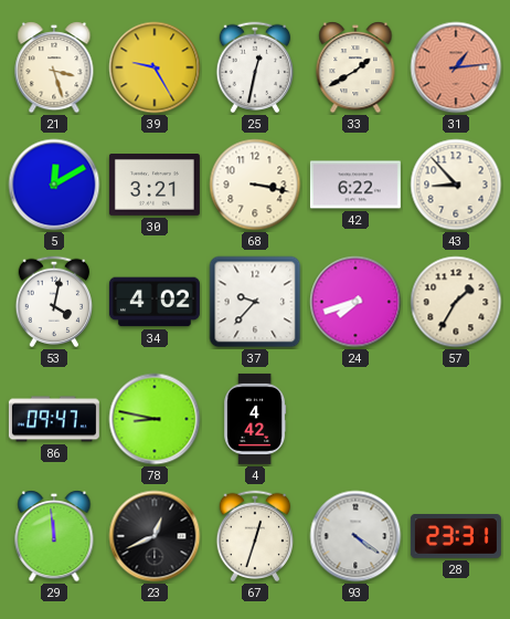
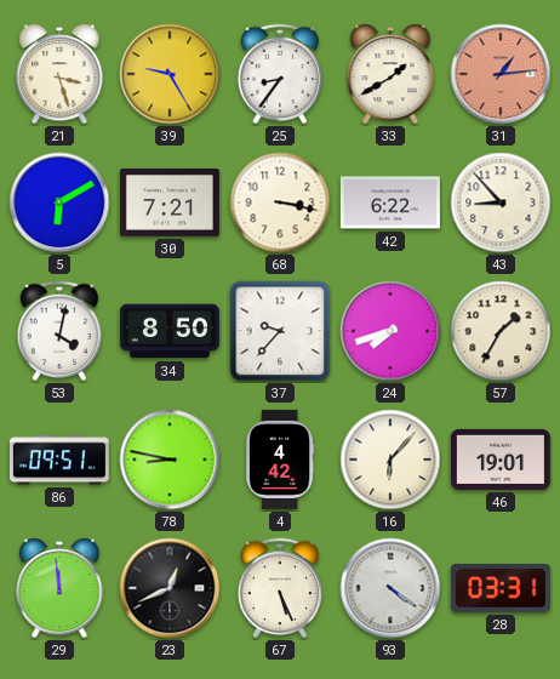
25: 12:32 -> 8:36
5: 12:10 -> 6:10
30: 3:21 -> 7:21
34: 4:02 -> 8:50
86: 09:47 -> 09:51
16: none -> 6:07
46: none -> 19:01
67: 12:33 -> 5:26
28: 23:31 -> 03:31
